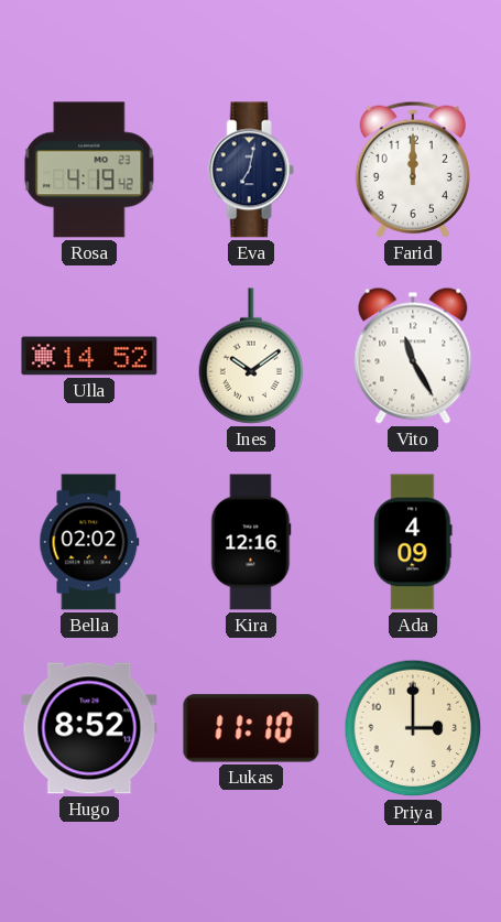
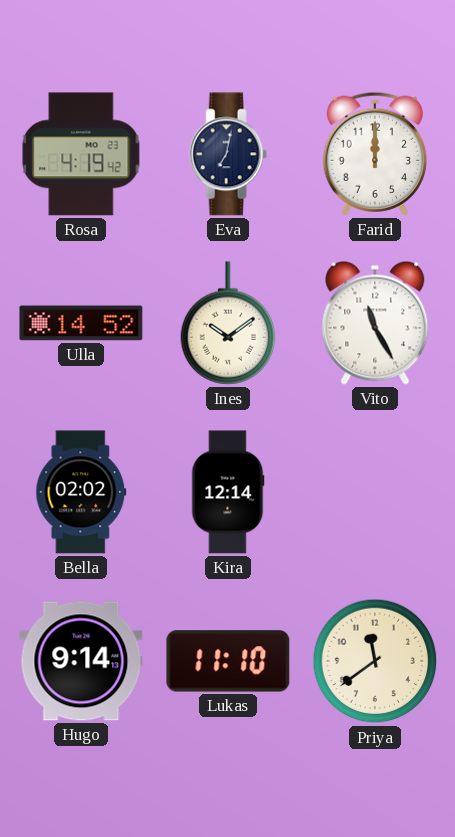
Kira: 12:16 -> 12:14
Ada: 4:09 -> none
Hugo: 8:52 -> 9:14
Priya: 3:00 -> 11:39
